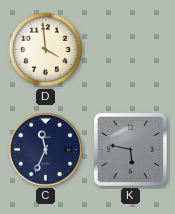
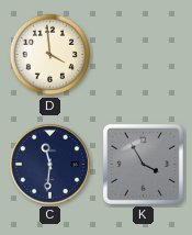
C: 11:34 -> 11:31
K: 5:47 -> 3:55
